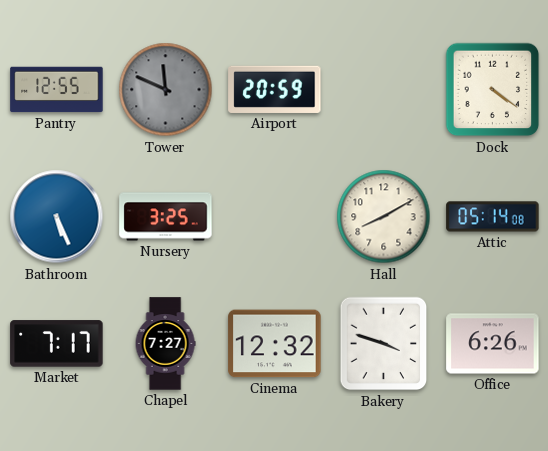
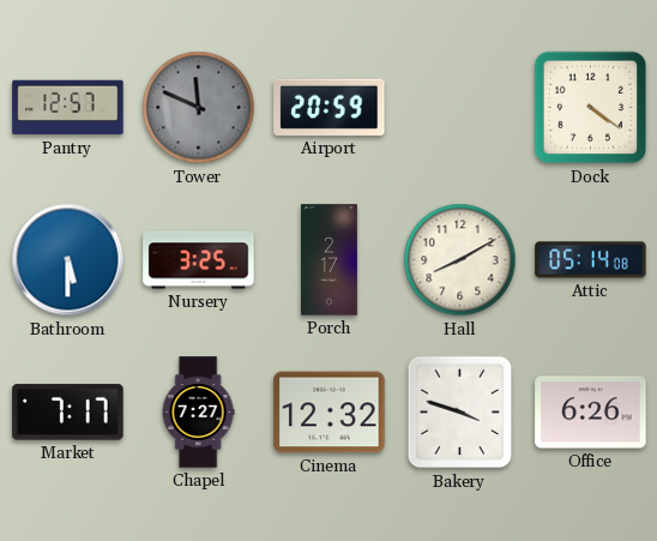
Pantry: 12:55 -> 12:57
Bathroom: 5:26 -> 5:30
Porch: none -> 2:17
